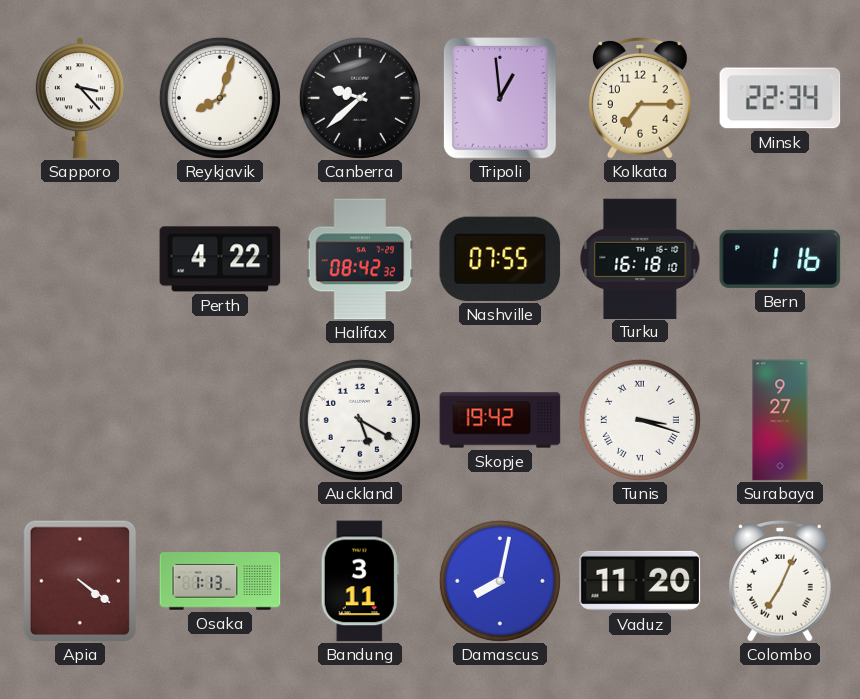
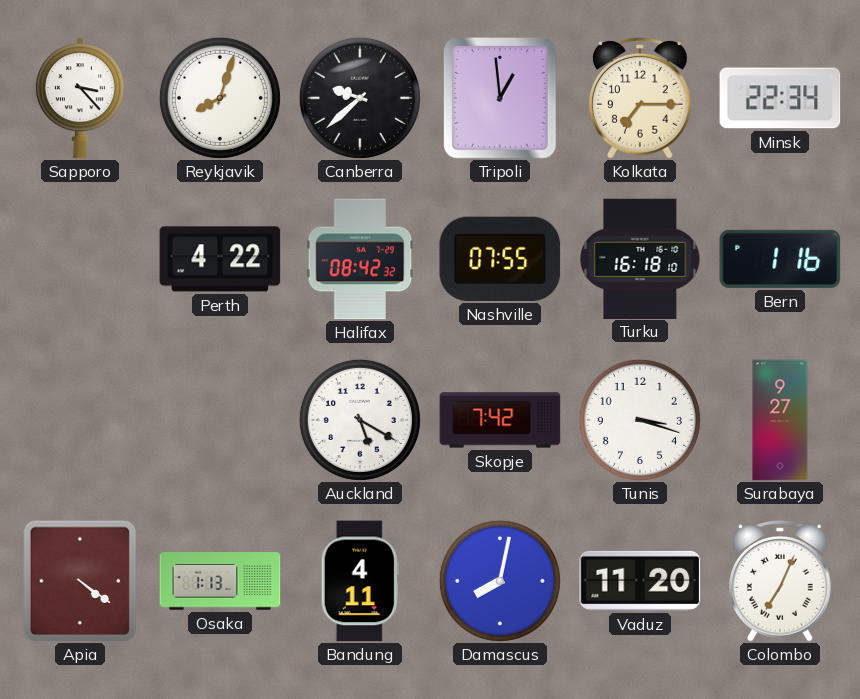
Skopje: 19:42 -> 7:42
Tunis numerals: Roman -> Arabic
Bandung: 3:11 -> 4:11
